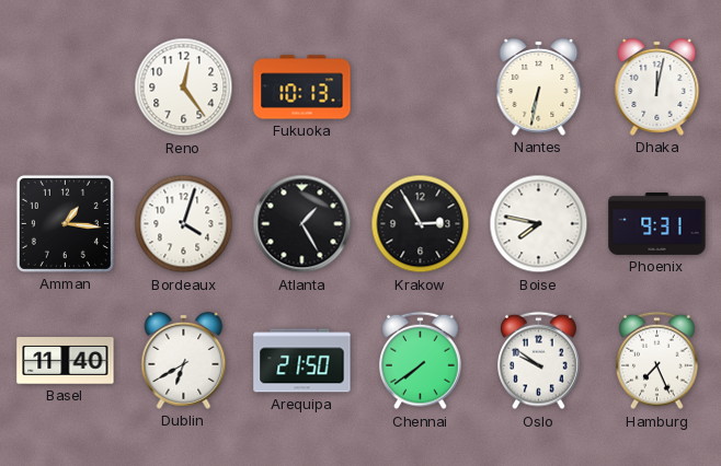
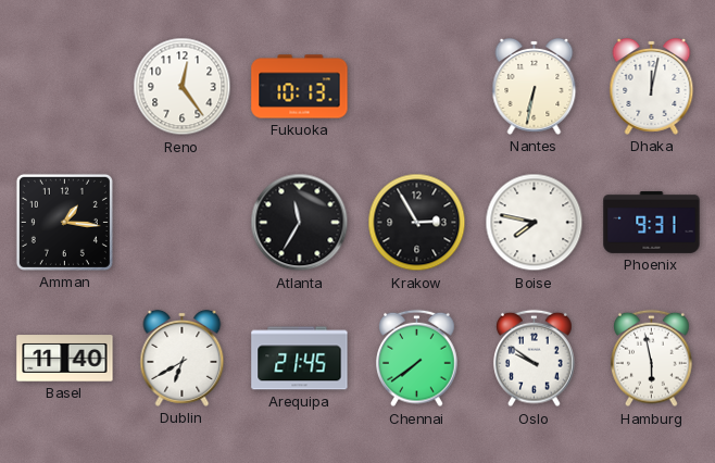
Bordeaux: 4:03 -> none
Atlanta: 1:25 -> 11:35
Arequipa: 21:50 -> 21:45
Hamburg: 7:26 -> 5:58
